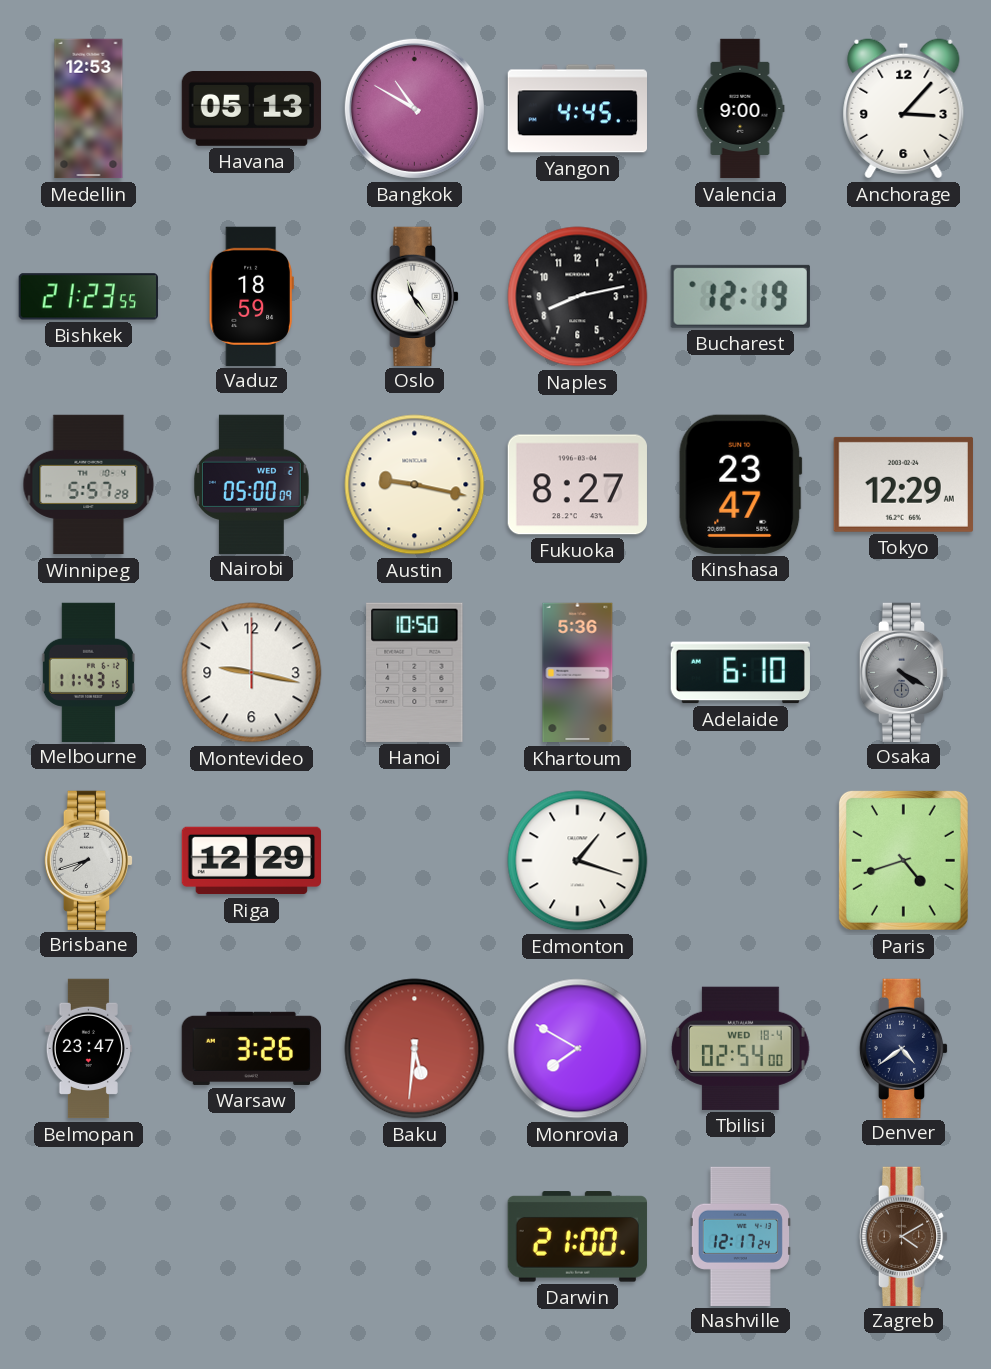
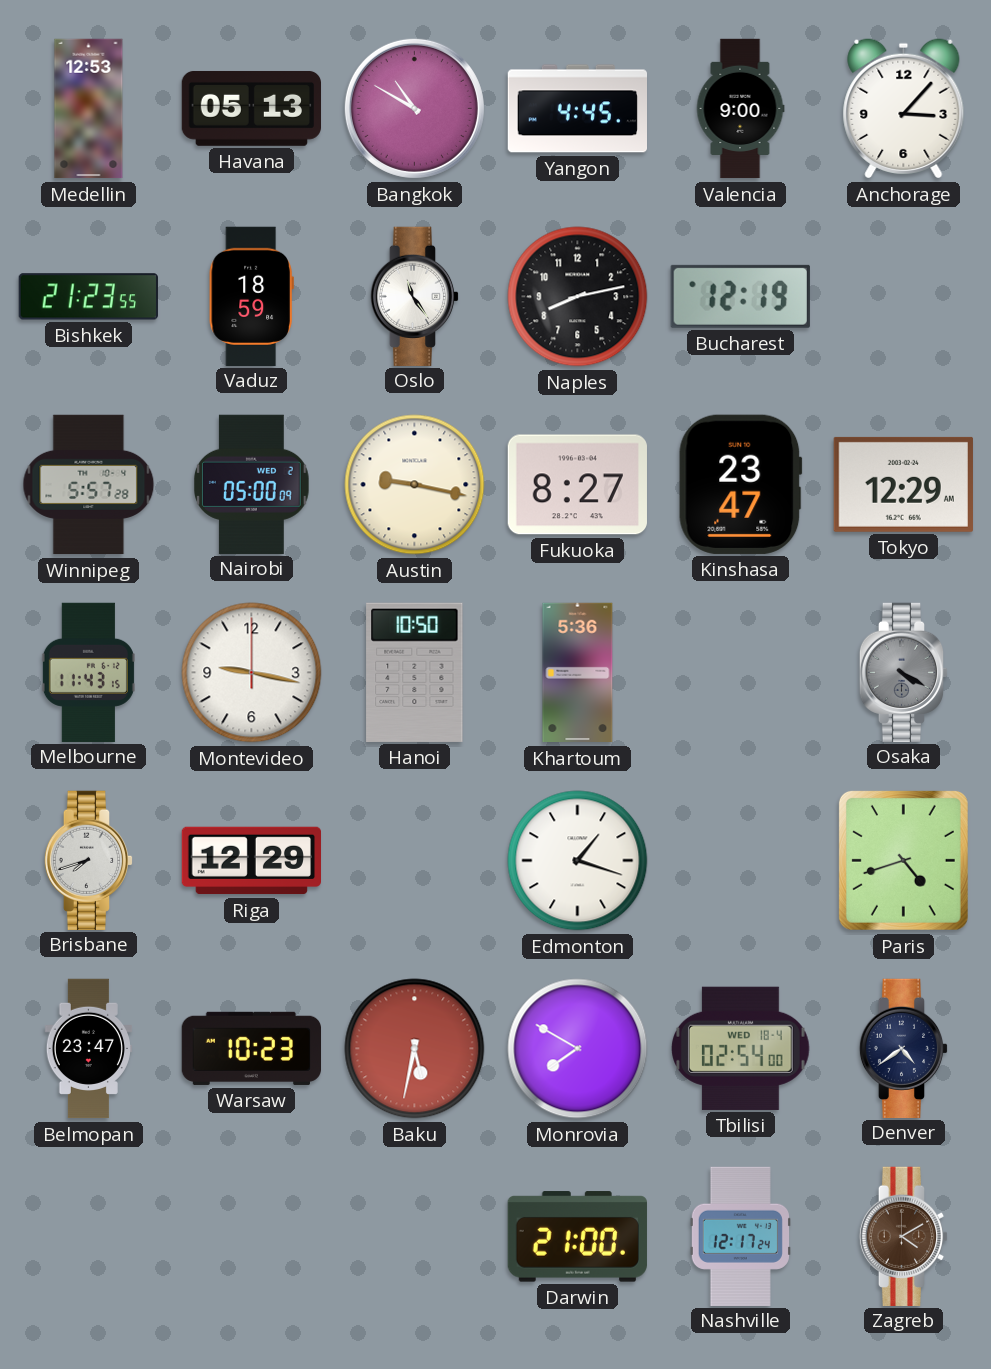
Adelaide: 6:10 -> none
Warsaw: 3:26 -> 10:23
Baku: 5:31 -> 5:32
